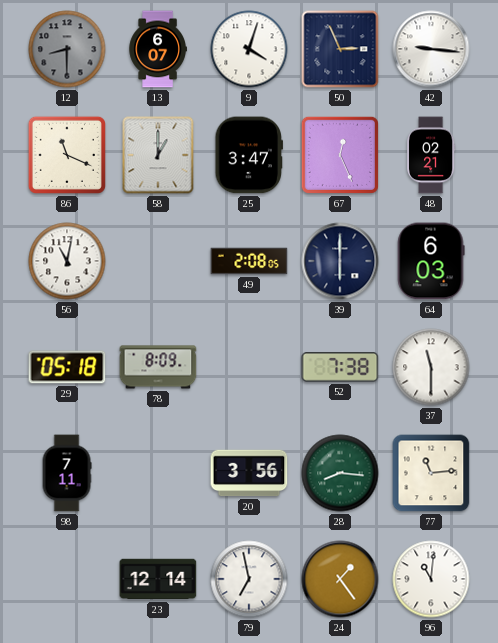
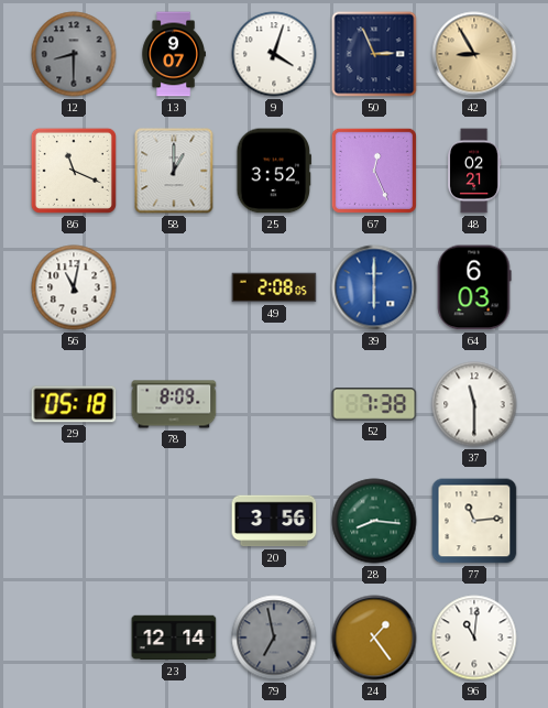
13: 6:07 -> 9:07
42: 9:16 -> 8:55
42 dial: white -> champagne
25: 3:47 -> 3:52
39 dial: navy -> blue
98: 7:11 -> none
79 dial: white -> grey
